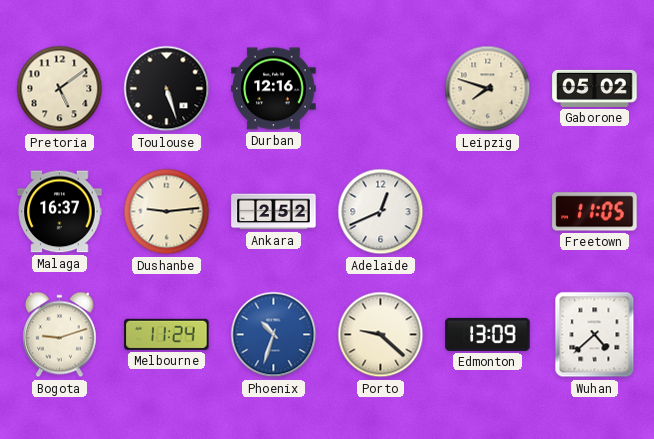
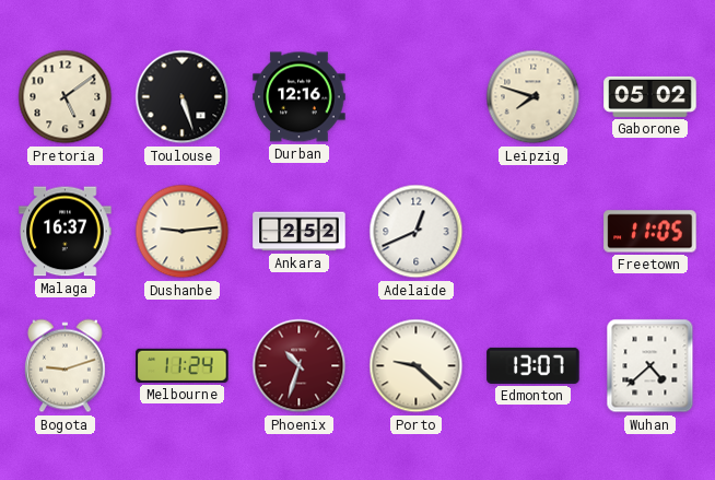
Phoenix dial: blue -> burgundy
Edmonton: 13:09 -> 13:07
